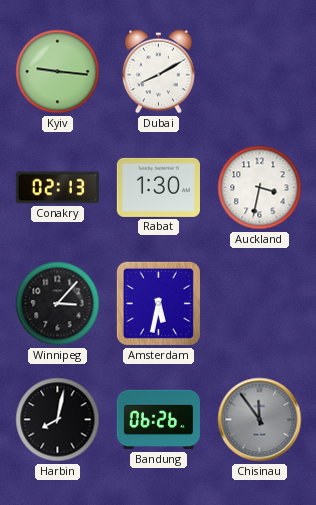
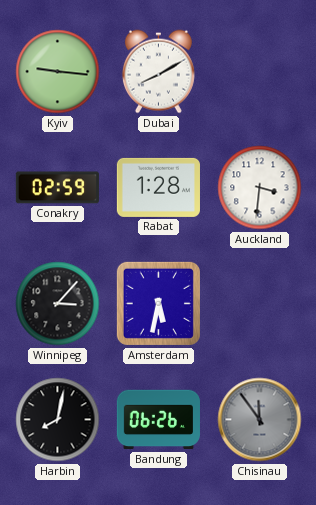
Conakry: 02:13 -> 02:59
Rabat: 1:30 -> 1:28
Auckland: 3:32 -> 3:31
